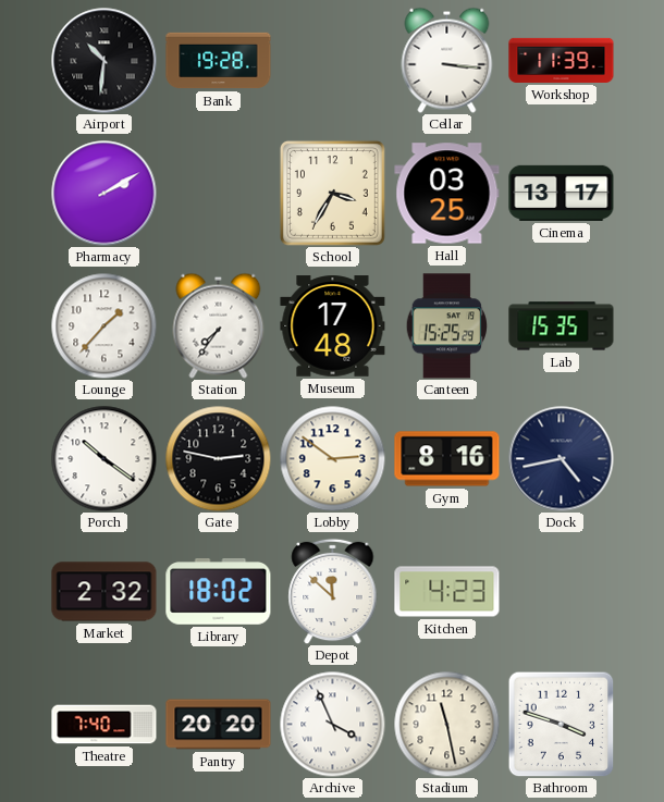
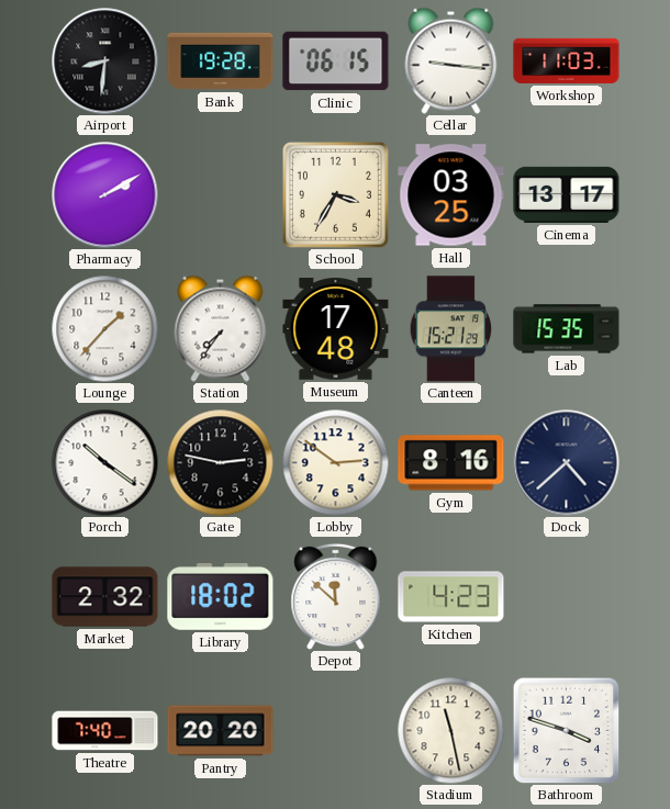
Airport: 10:31 -> 8:31
Clinic: none -> 06:15
Cellar: 3:16 -> 9:16
Workshop: 11:39 -> 11:03
Canteen: 15:25 -> 15:21
Dock: 4:43 -> 4:38
Archive: 3:56 -> none
